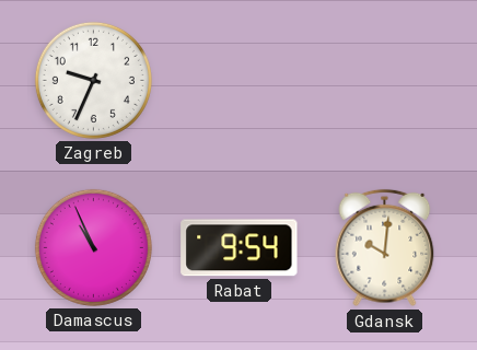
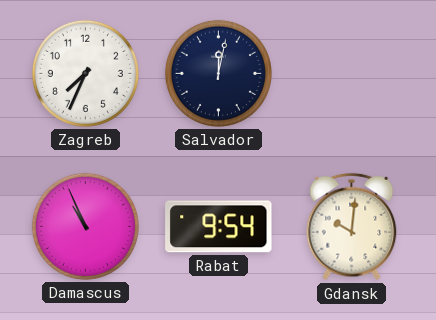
Zagreb: 9:34 -> 7:34
Salvador: none -> 12:02
